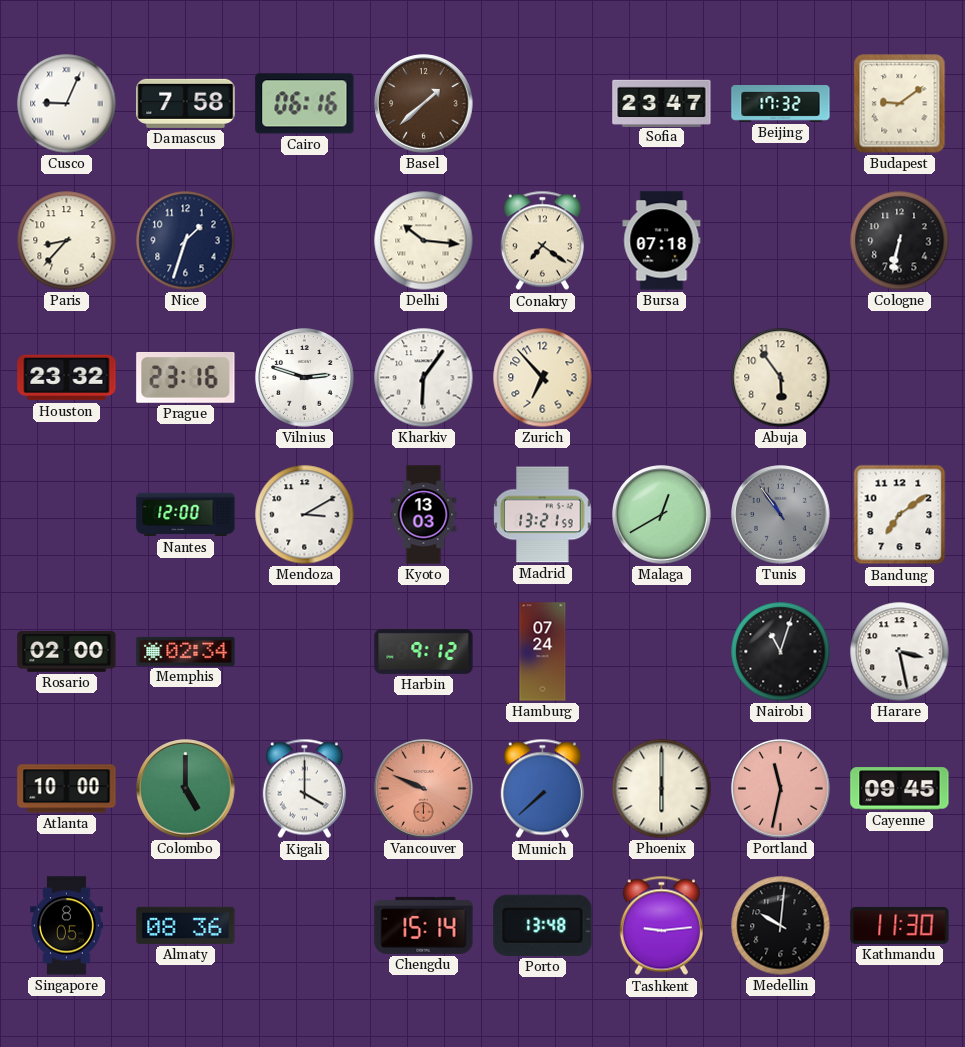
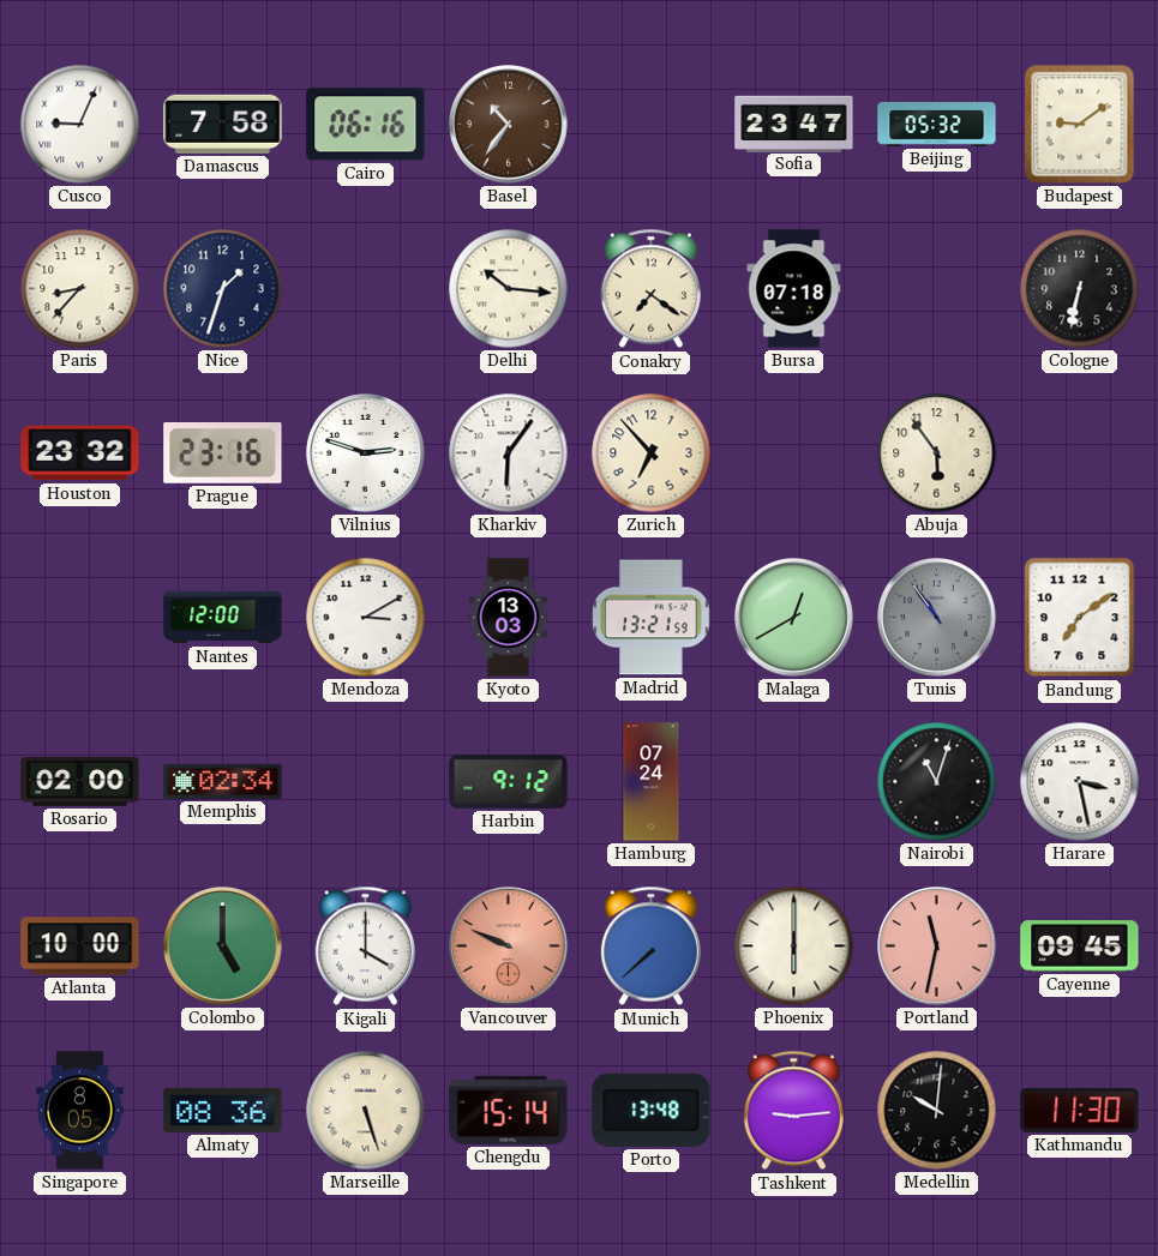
Basel: 1:38 -> 10:36
Beijing: 17:32 -> 05:32
Marseille: none -> 5:27
